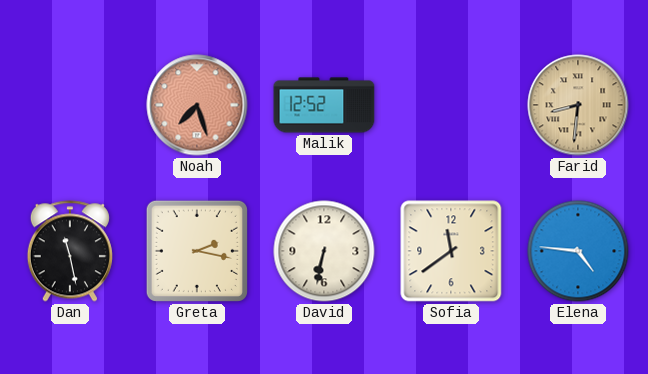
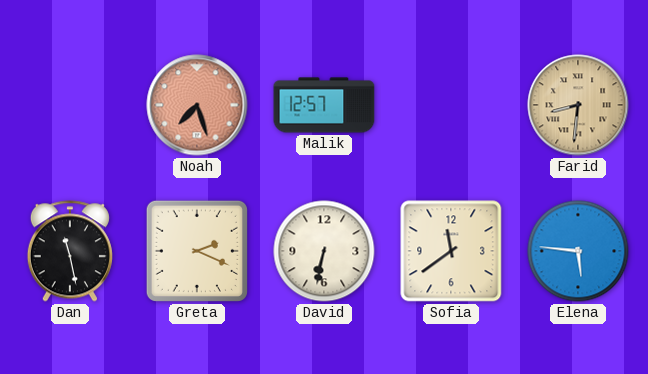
Malik: 12:52 -> 12:57
Greta: 2:17 -> 2:19
Elena: 4:46 -> 5:46
